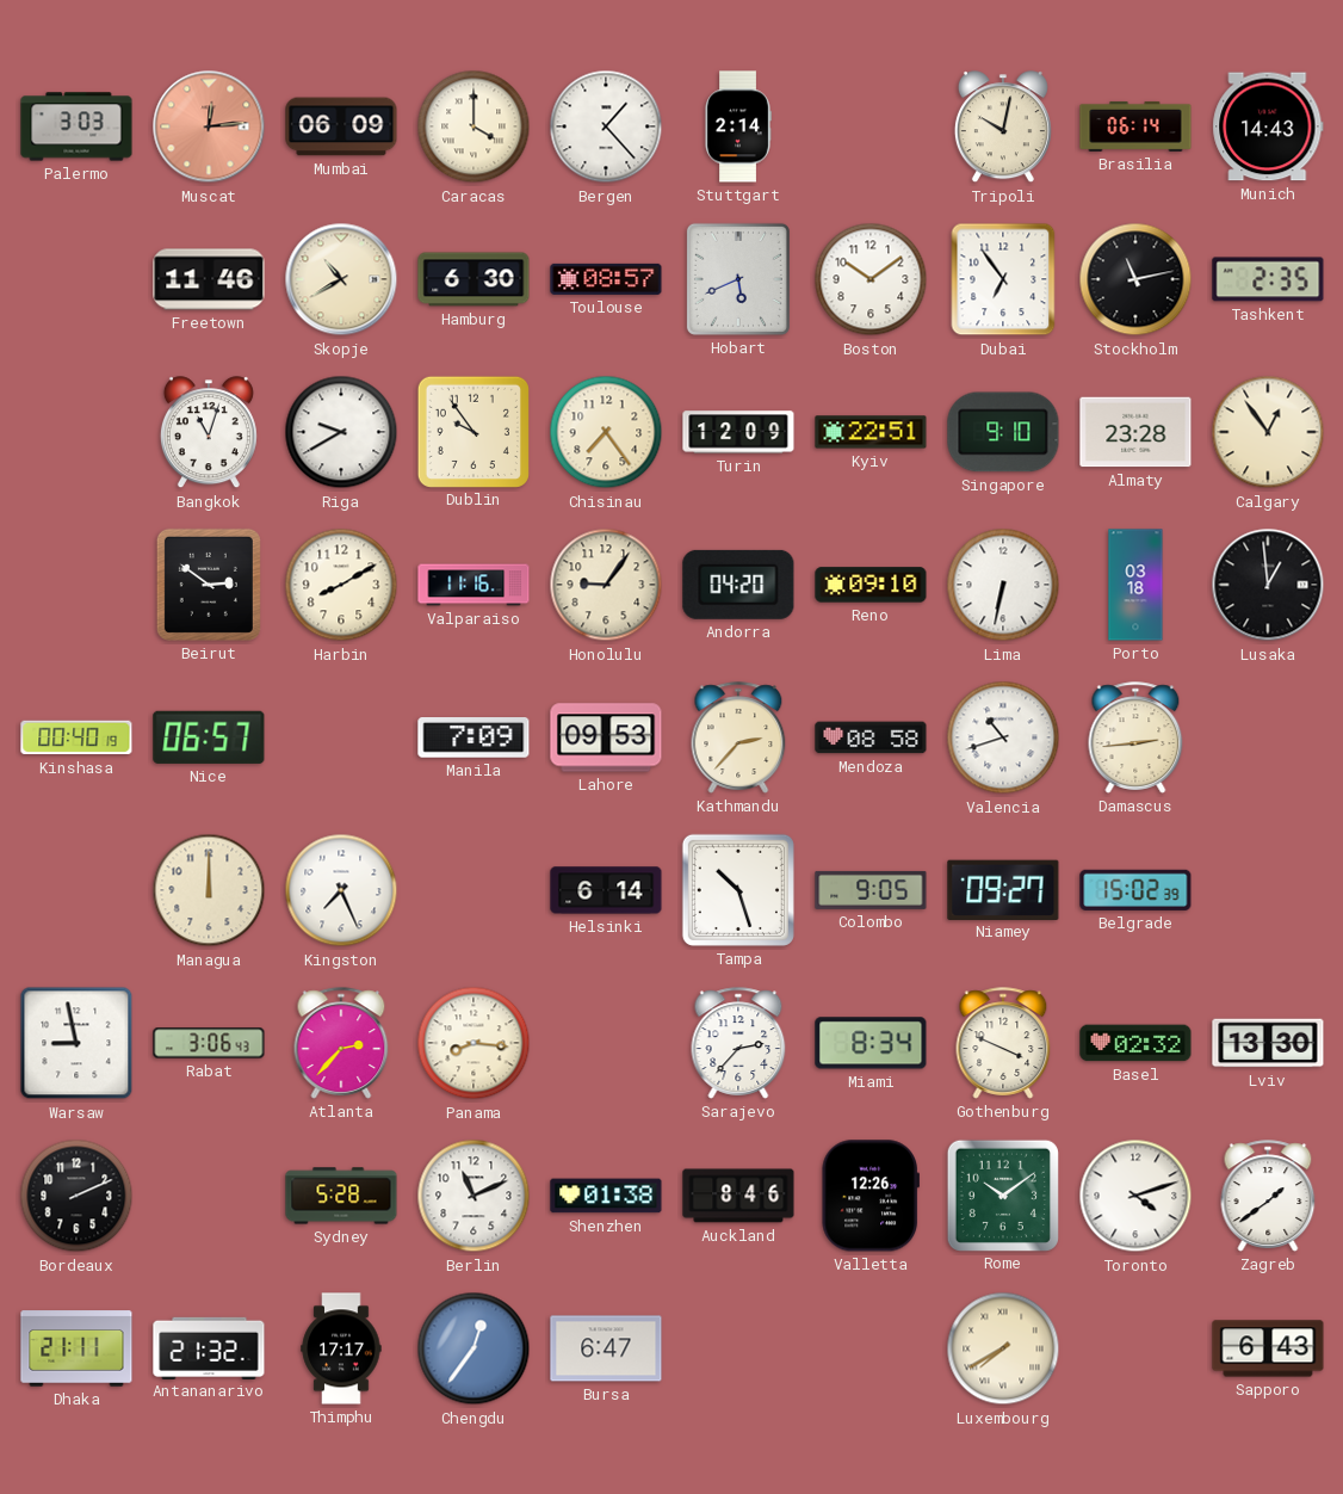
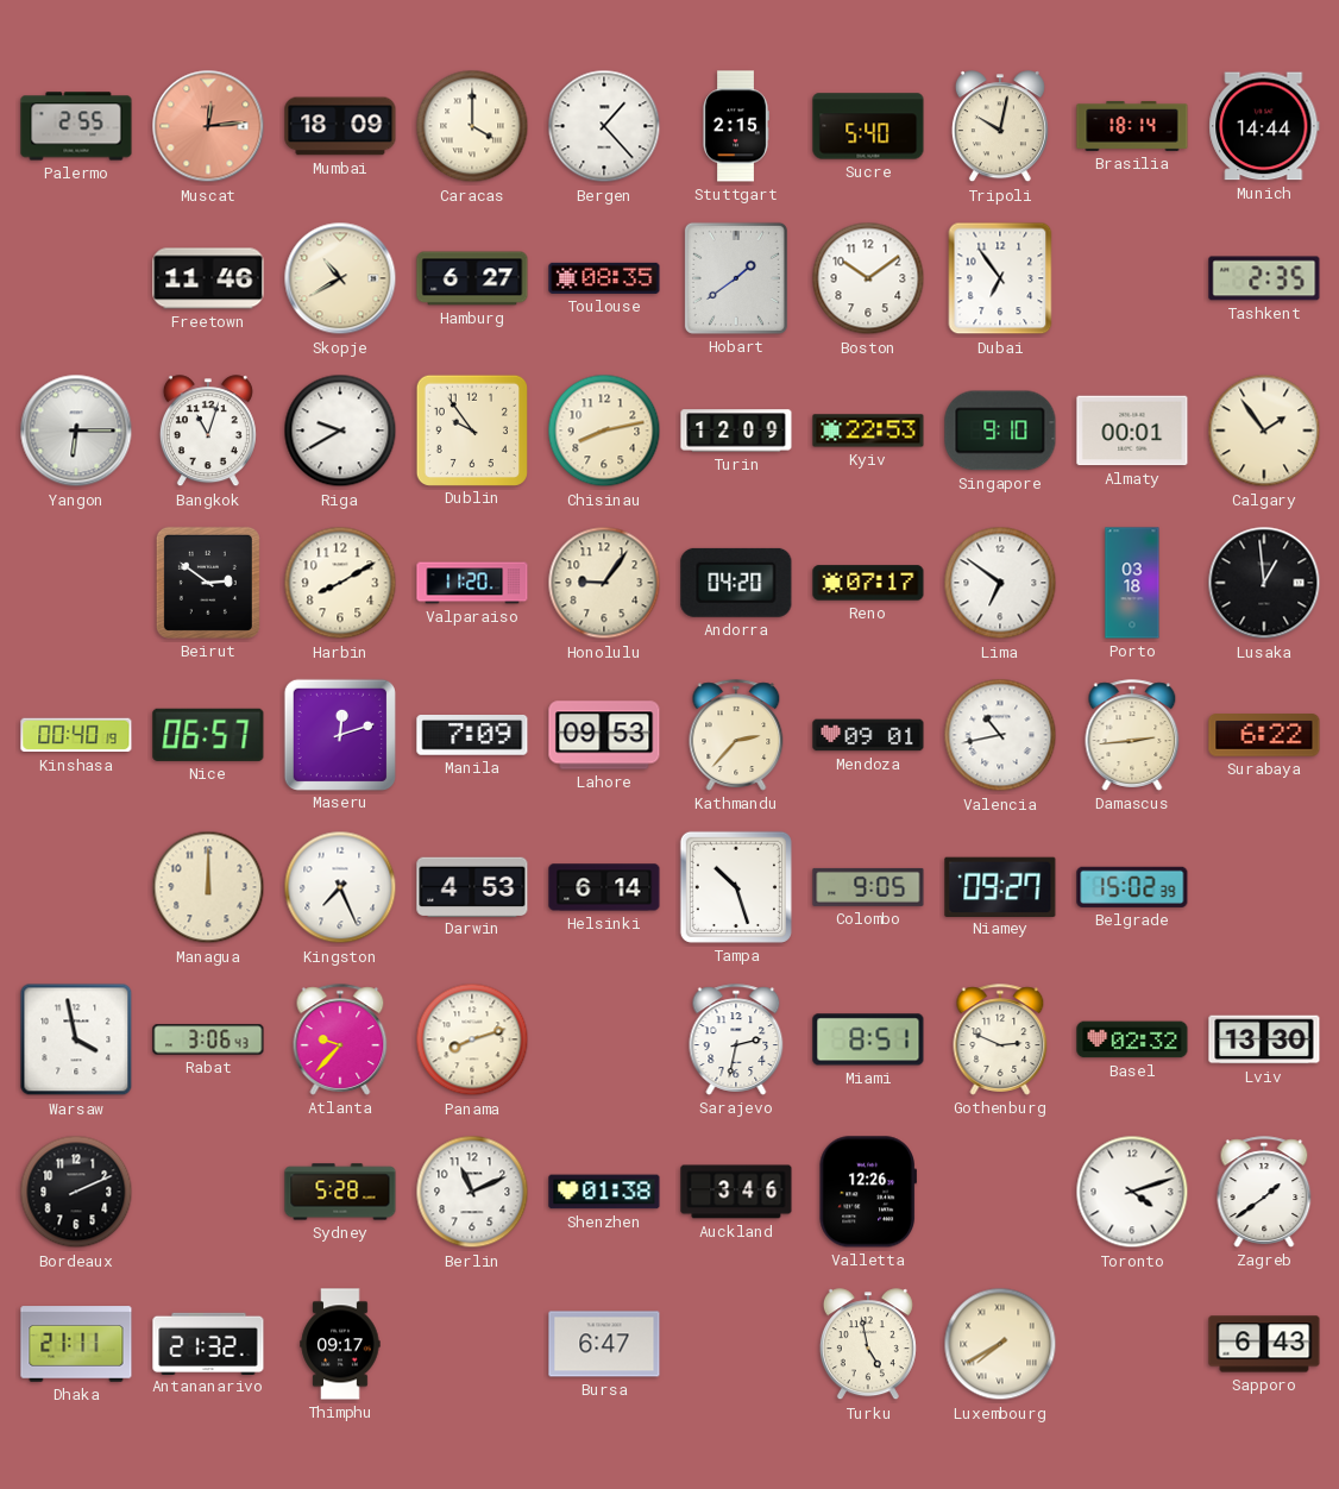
Palermo: 3:03 -> 2:55
Mumbai: 06:09 -> 18:09
Stuttgart: 2:14 -> 2:15
Sucre: none -> 5:40
Brasilia: 06:14 -> 18:14
Munich: 14:43 -> 14:44
Hamburg: 6:30 -> 6:27
Toulouse: 08:57 -> 08:35
Hobart: 5:41 -> 1:39
Stockholm: 11:13 -> none
Yangon: none -> 6:15
Chisinau: 7:24 -> 8:13
Kyiv: 22:51 -> 22:53
Almaty: 23:28 -> 00:01
Calgary: 12:54 -> 1:54
Valparaiso: 11:16 -> 11:20
Reno: 09:10 -> 07:17
Lima: 6:32 -> 6:51
Maseru: none -> 12:12
Mendoza: 08:58 -> 09:01
Valencia: 10:42 -> 10:43
Surabaya: none -> 6:22
Darwin: none -> 4:53
Warsaw: 8:58 -> 3:58
Atlanta: 2:37 -> 9:37
Panama: 8:16 -> 8:12
Sarajevo: 2:37 -> 2:32
Miami: 8:34 -> 8:51
Gothenburg: 3:49 -> 2:49
Auckland: 8:46 -> 3:46
Rome: 10:09 -> none
Thimphu: 17:17 -> 09:17
Chengdu: 12:36 -> none
Turku: none -> 4:58
